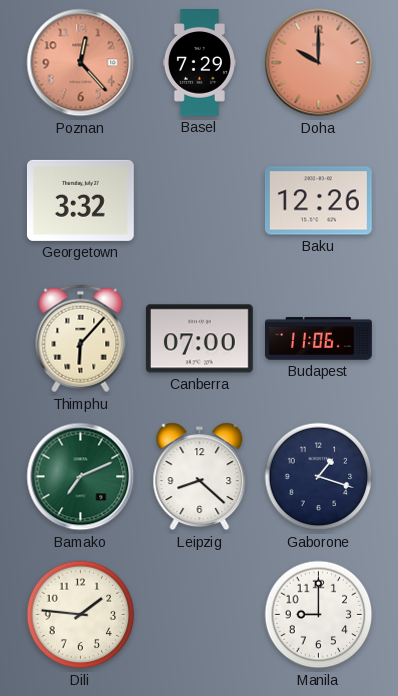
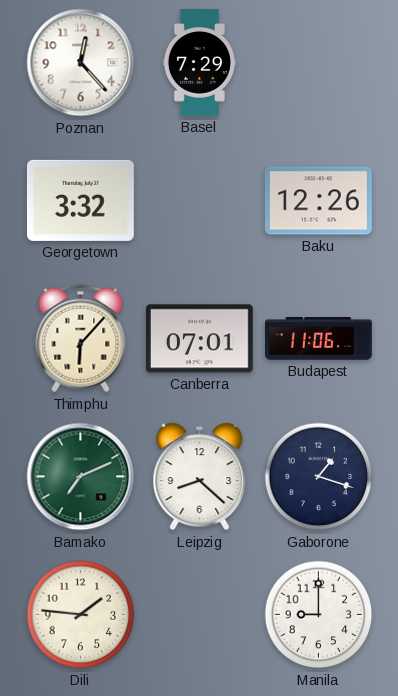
Poznan dial: salmon -> white
Doha: 10:00 -> none
Canberra: 07:00 -> 07:01
